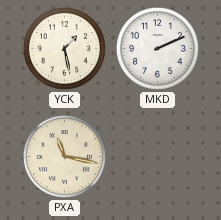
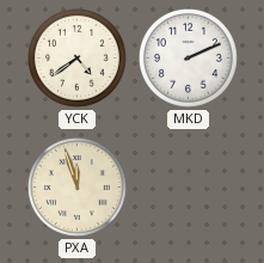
YCK: 1:28 -> 4:39
PXA: 11:17 -> 11:57
